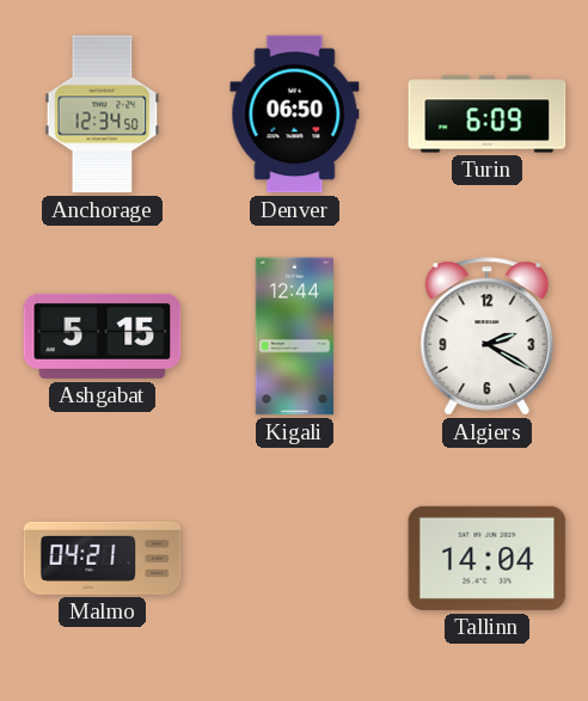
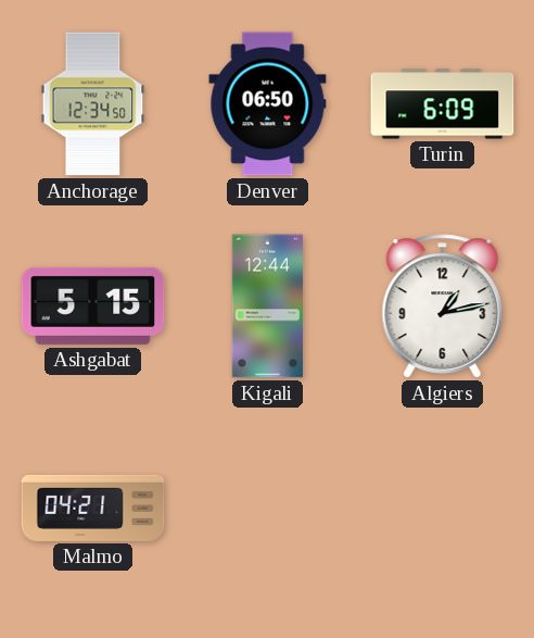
Algiers: 2:20 -> 1:13
Tallinn: 14:04 -> none
